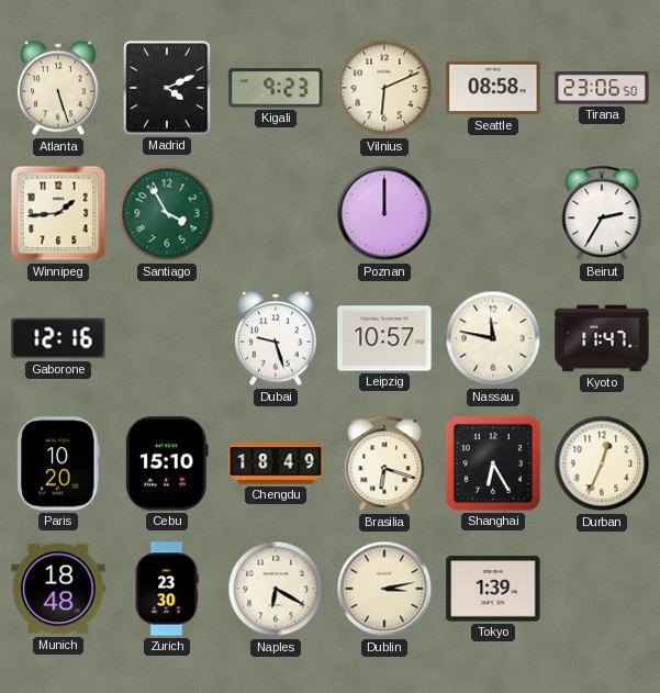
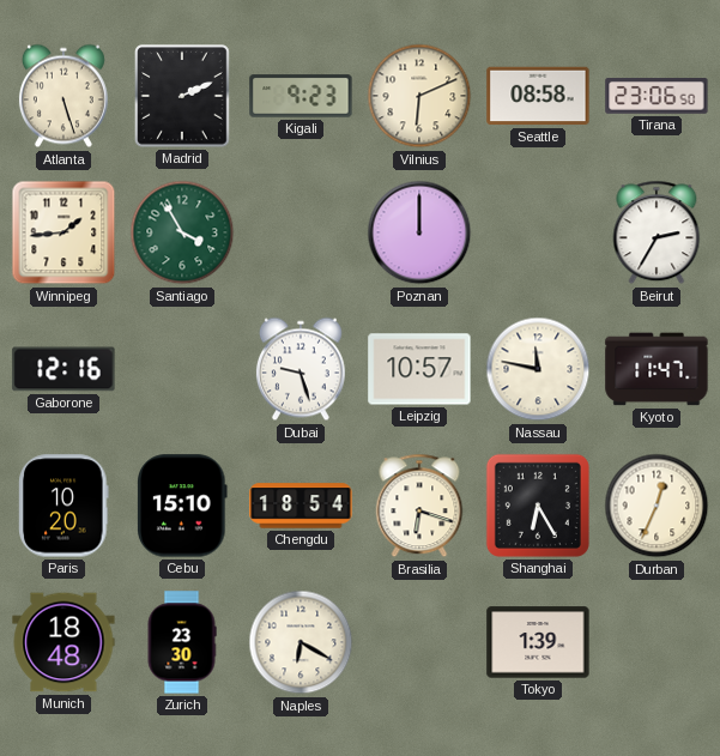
Madrid: 4:11 -> 2:11
Chengdu: 18:49 -> 18:54
Dublin: 3:13 -> none
